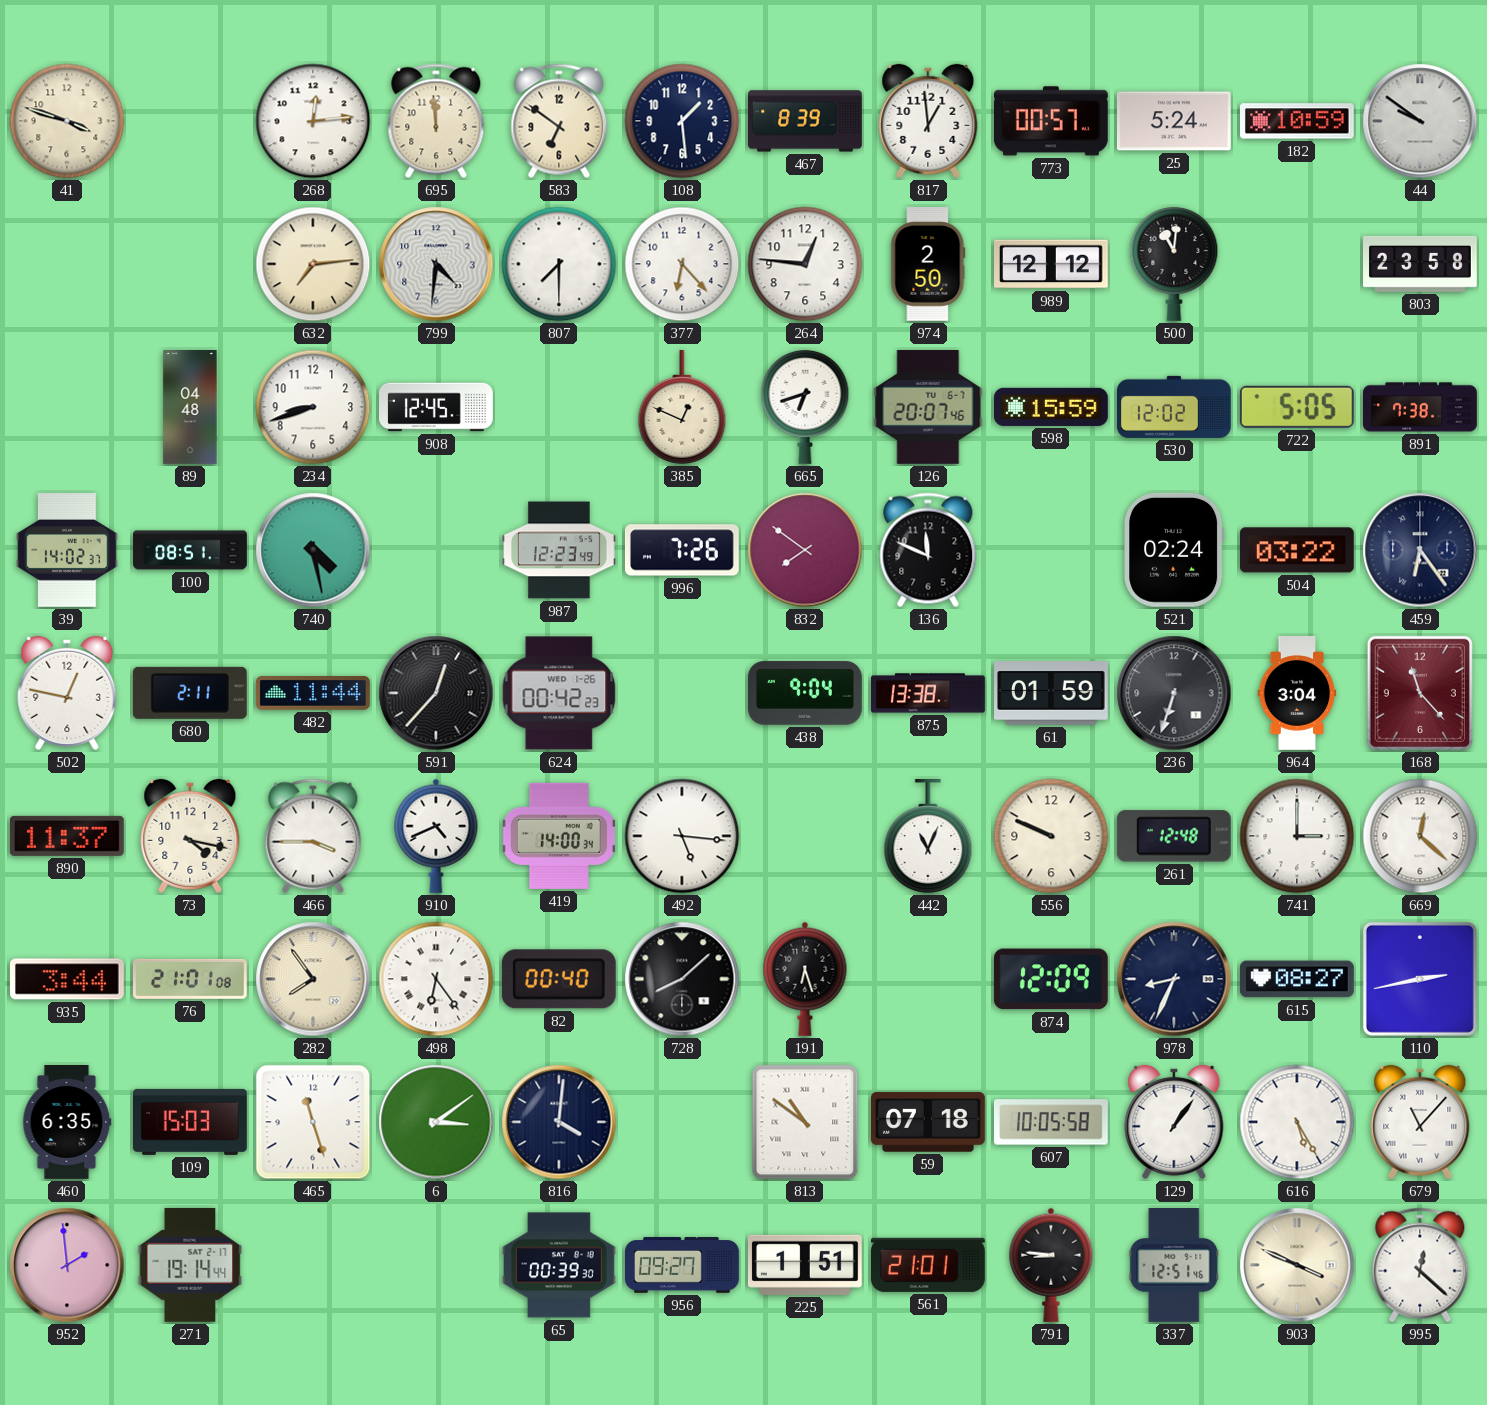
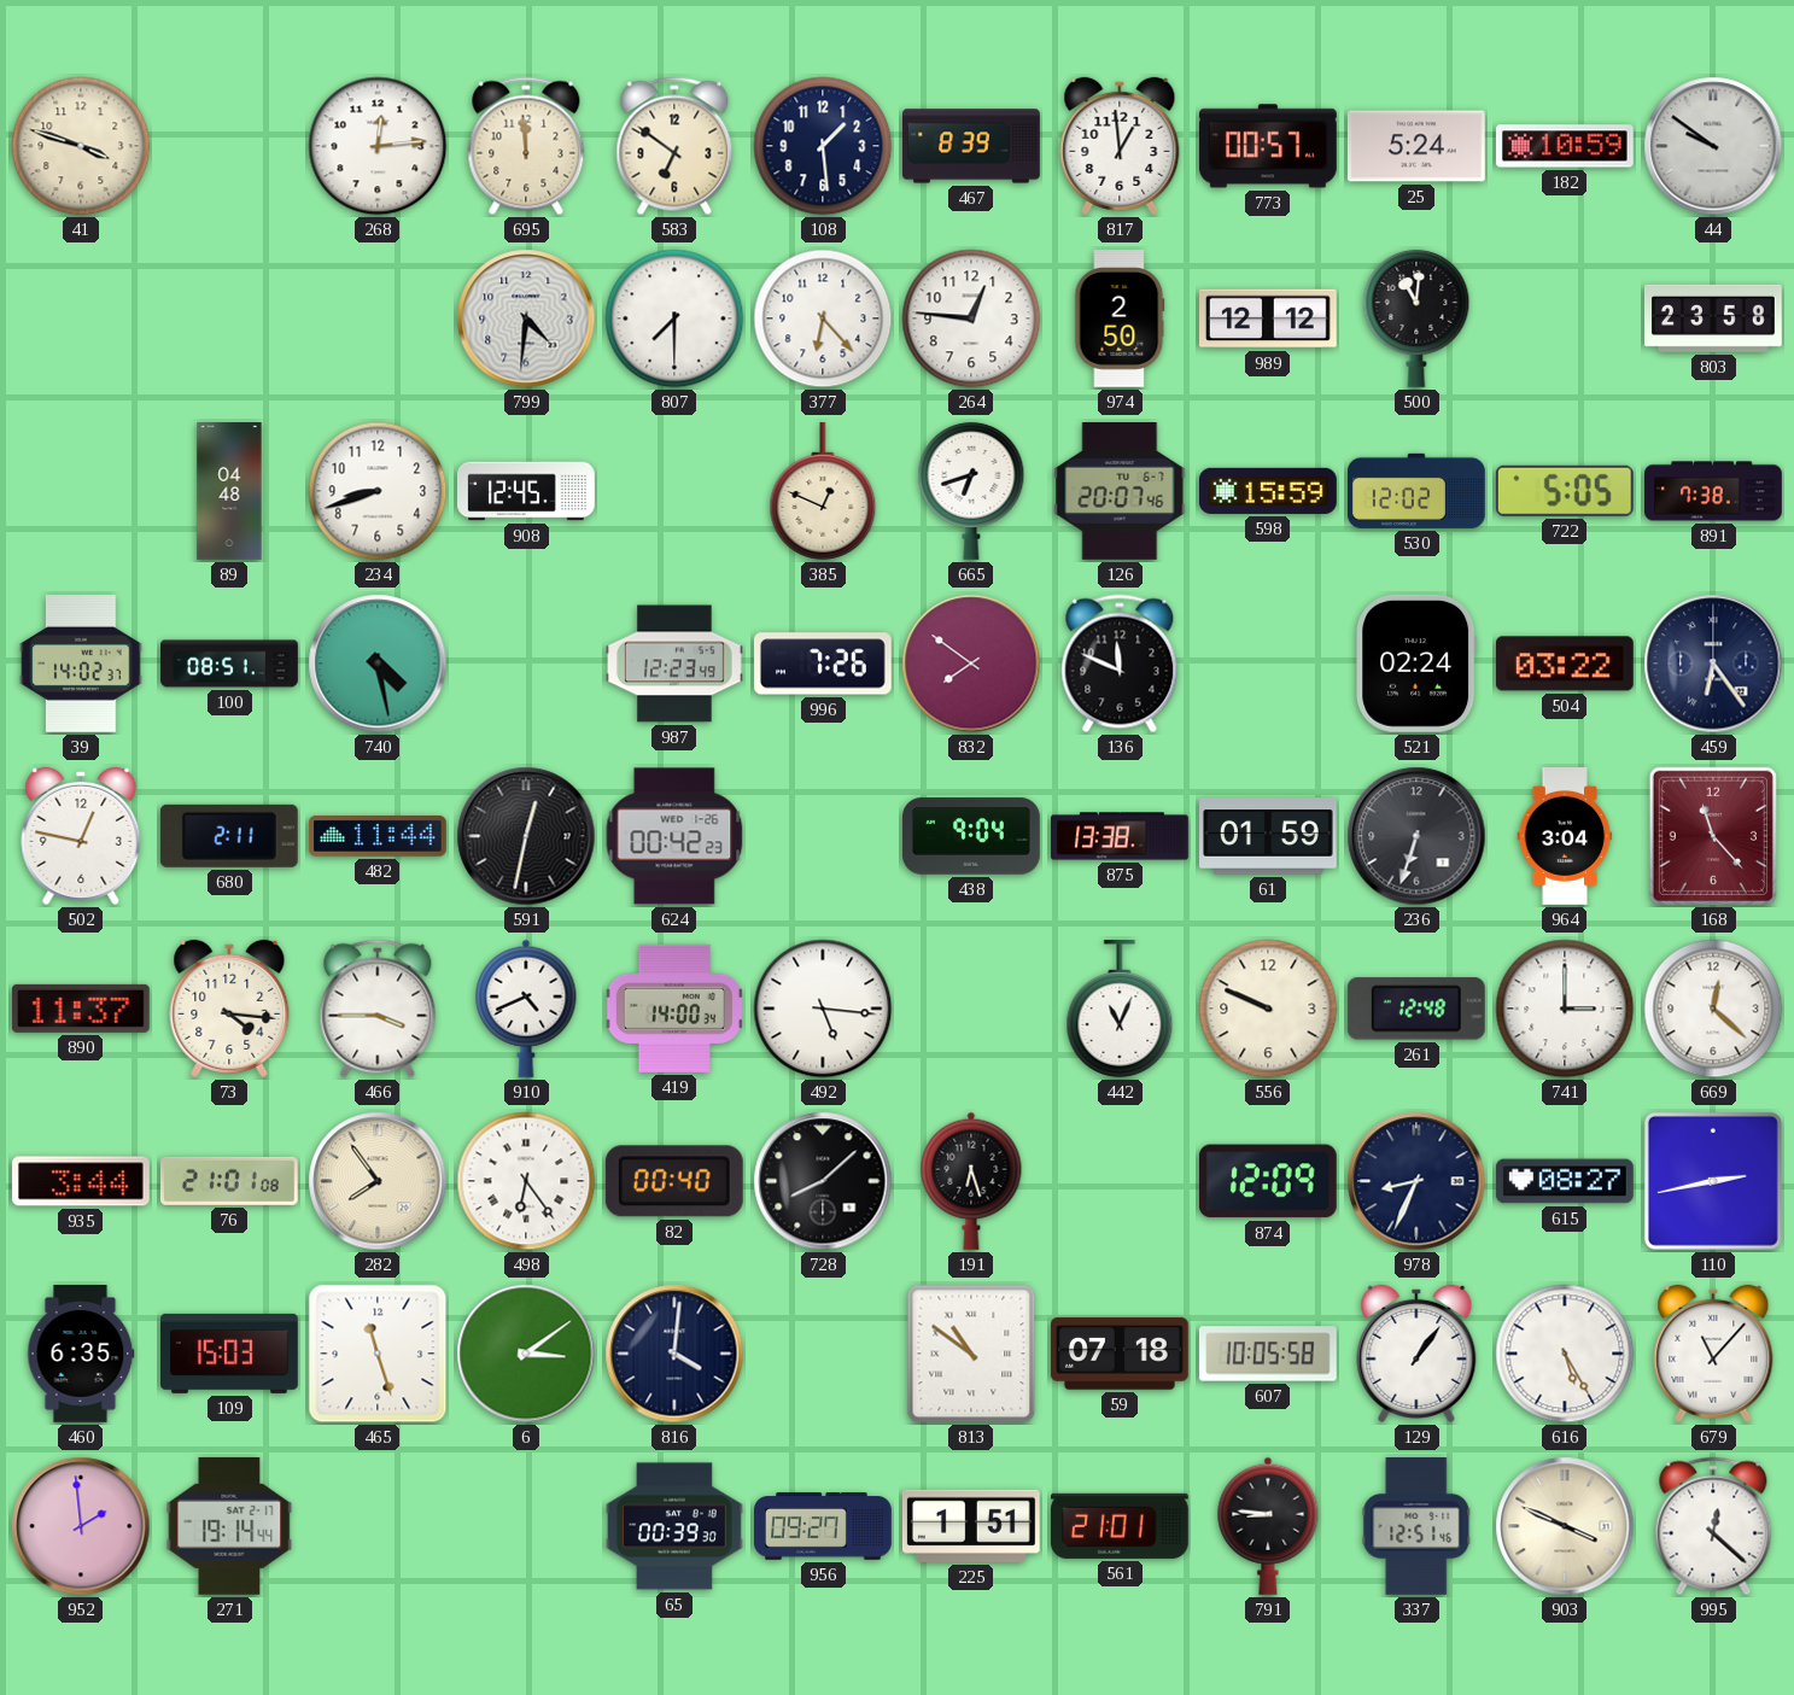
632: 7:14 -> none
591: 12:37 -> 12:32
73: 4:17 -> 4:16
